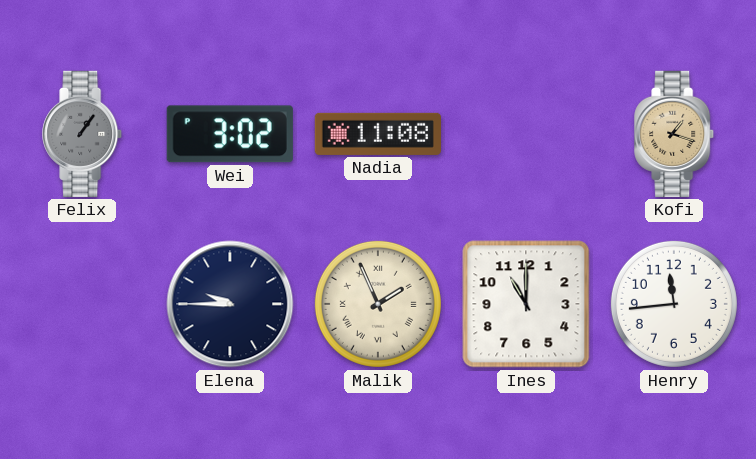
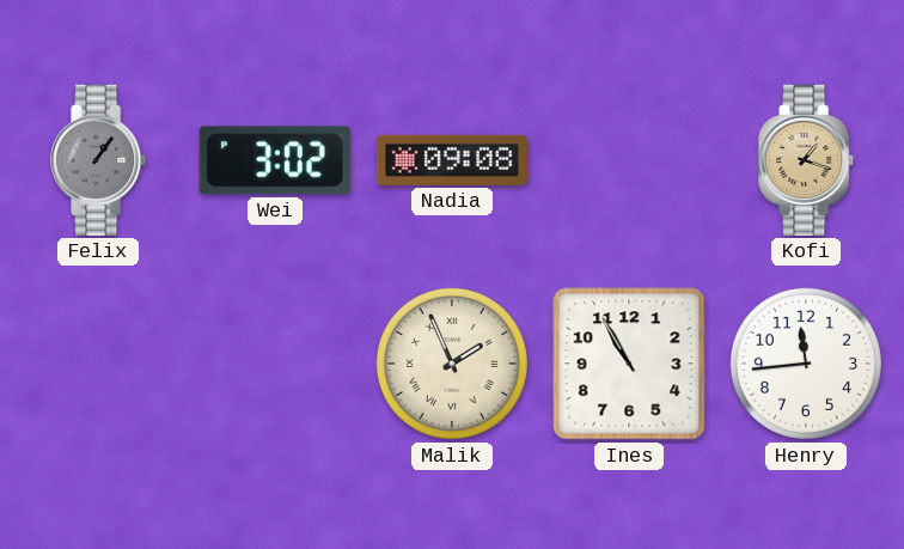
Nadia: 11:08 -> 09:08
Elena: 9:45 -> none
Ines: 11:00 -> 10:55
